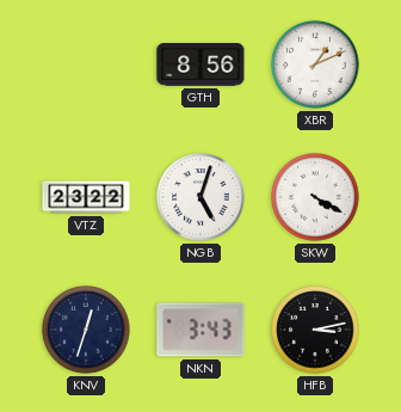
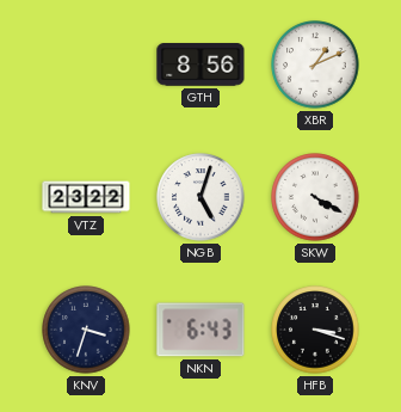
KNV: 12:33 -> 3:33
NKN: 3:43 -> 6:43
HFB: 3:13 -> 3:18
